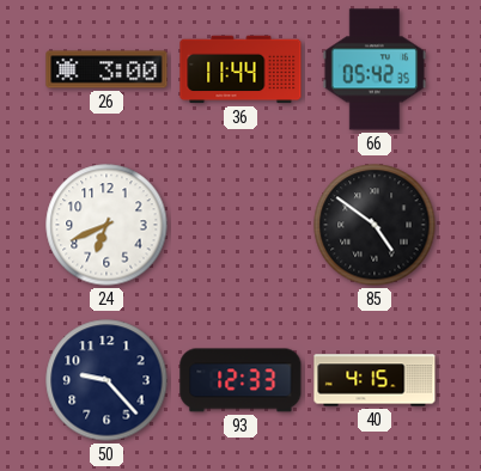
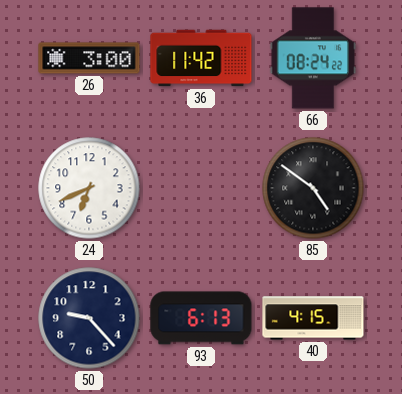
36: 11:44 -> 11:42
66: 05:42 -> 08:24
93: 12:33 -> 6:13
